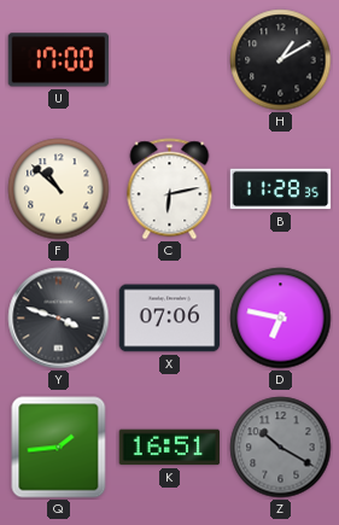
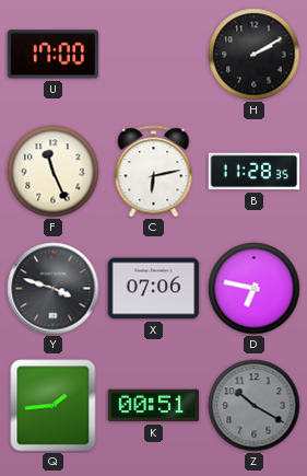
H: 1:10 -> 2:10
F: 10:52 -> 11:26
K: 16:51 -> 00:51
